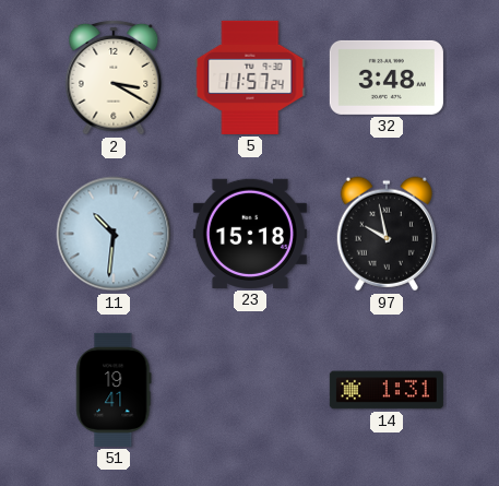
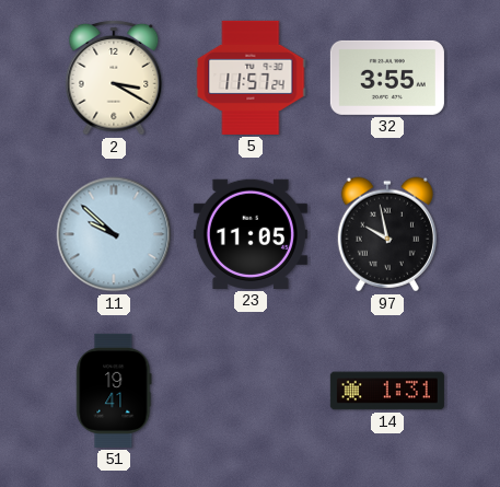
32: 3:48 -> 3:55
11: 10:31 -> 9:52
23: 15:18 -> 11:05
